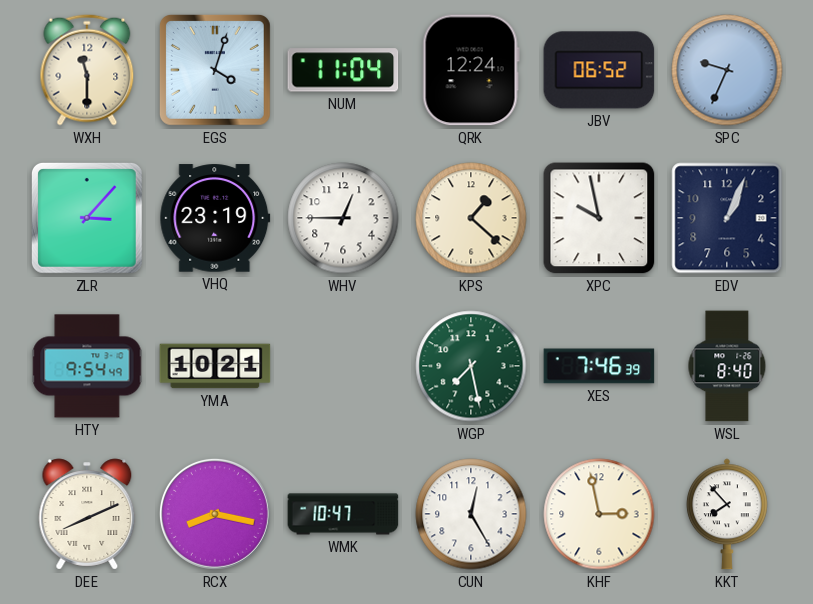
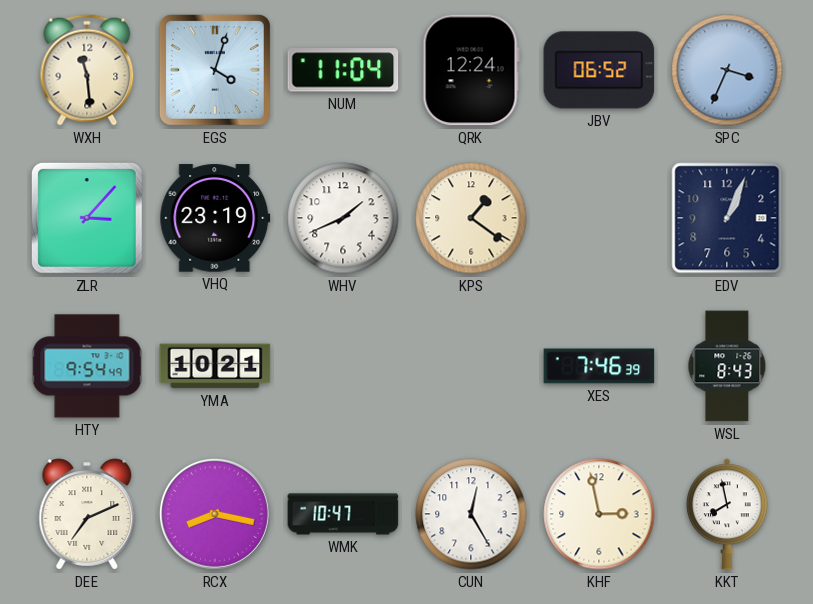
WXH: 11:30 -> 11:29
SPC: 9:34 -> 3:34
WHV: 12:45 -> 1:41
KPS: 1:22 -> 1:21
XPC: 9:58 -> none
WGP: 7:28 -> none
WSL: 8:40 -> 8:43
DEE: 8:11 -> 7:11
KKT: 7:53 -> 7:58
